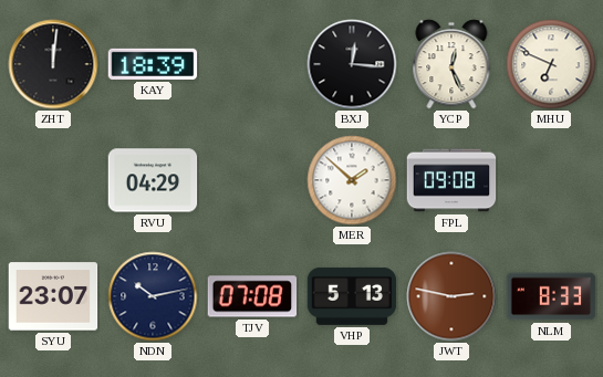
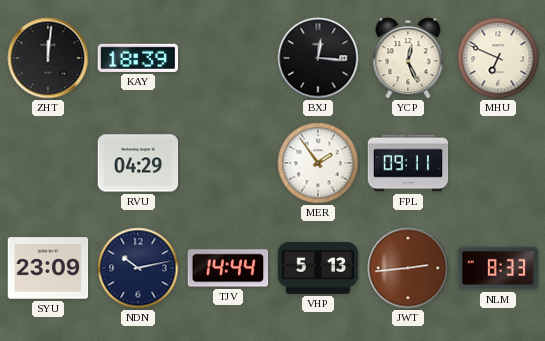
MER: 1:52 -> 1:54
FPL: 09:08 -> 09:11
SYU: 23:07 -> 23:09
TJV: 07:08 -> 14:44
JWT: 2:47 -> 2:44
